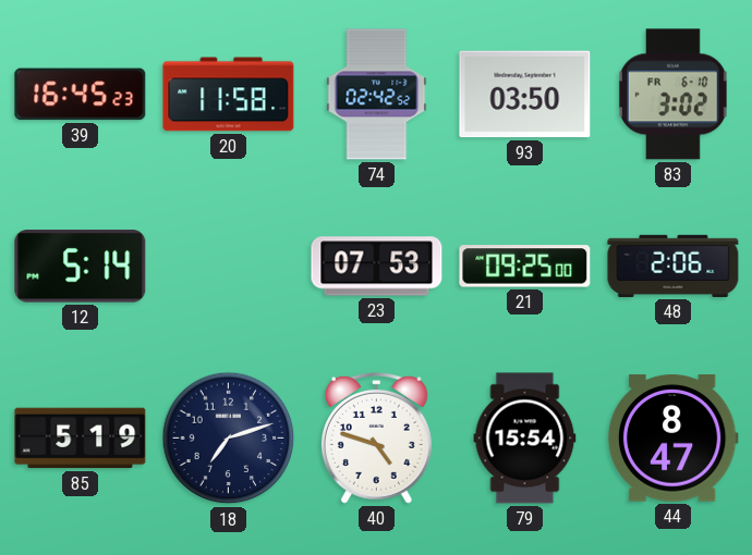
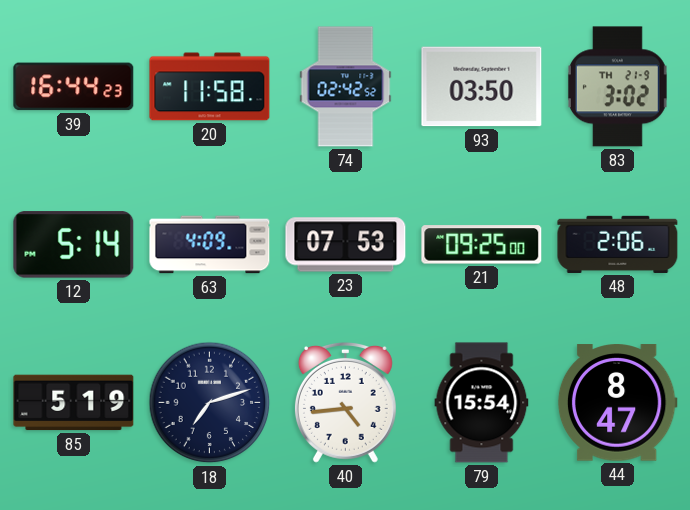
39: 16:45 -> 16:44
83 date: FR 6-10 -> TH 21-9
63: none -> 4:09
40: 4:48 -> 4:44
